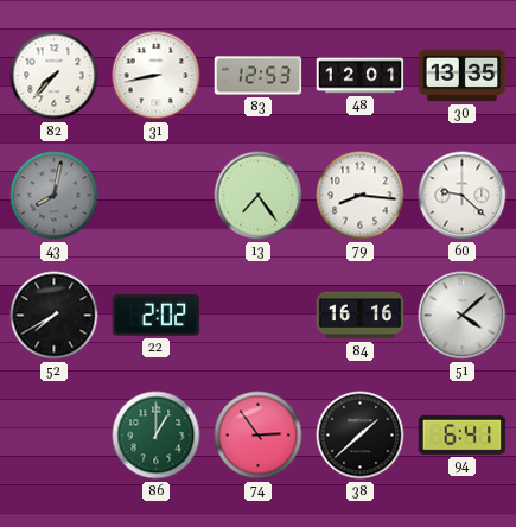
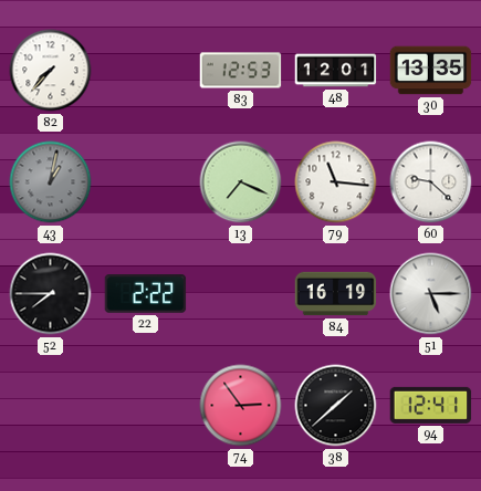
31: 8:43 -> none
43: 8:02 -> 1:02
13: 7:24 -> 7:19
79: 8:16 -> 11:16
52: 7:40 -> 7:45
22: 2:02 -> 2:22
84: 16:16 -> 16:19
51: 4:08 -> 5:15
86: 1:00 -> none
94: 6:41 -> 12:41
